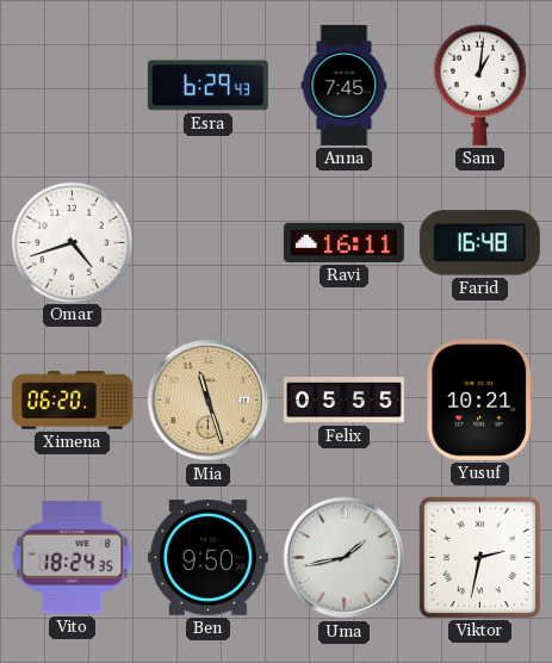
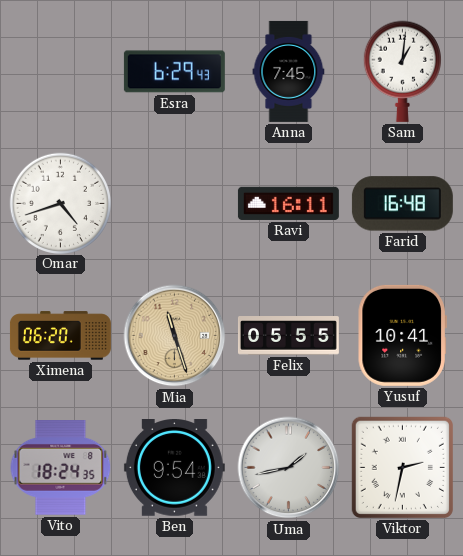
Yusuf: 10:21 -> 10:41
Ben: 9:50 -> 9:54
